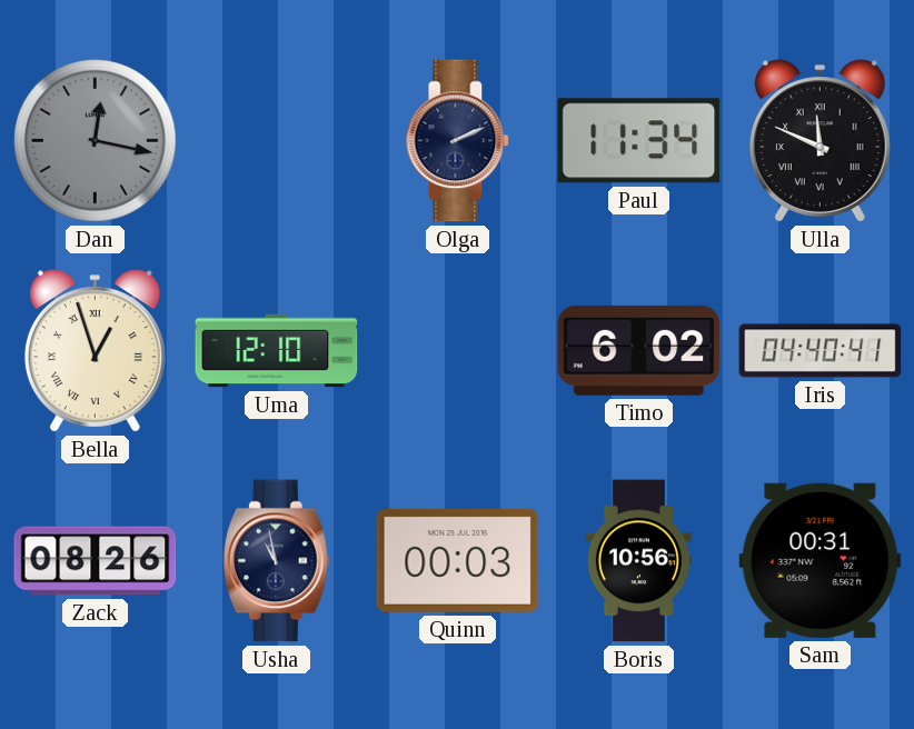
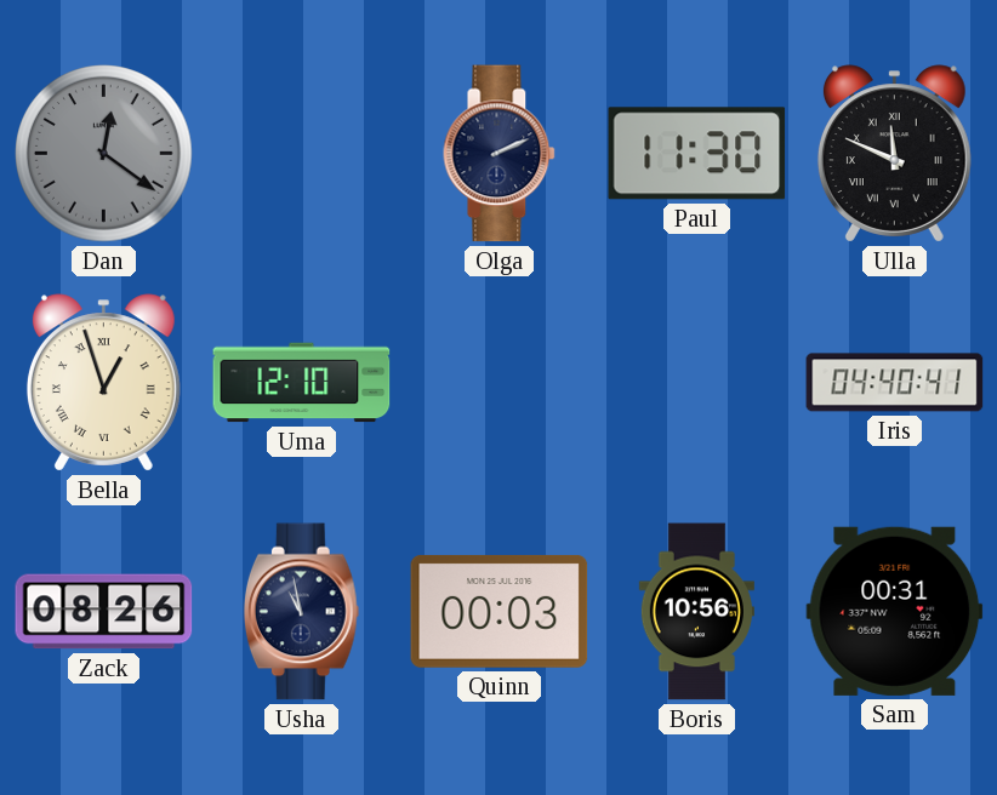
Dan: 12:17 -> 12:21
Paul: 11:34 -> 11:30
Timo: 6:02 -> none
